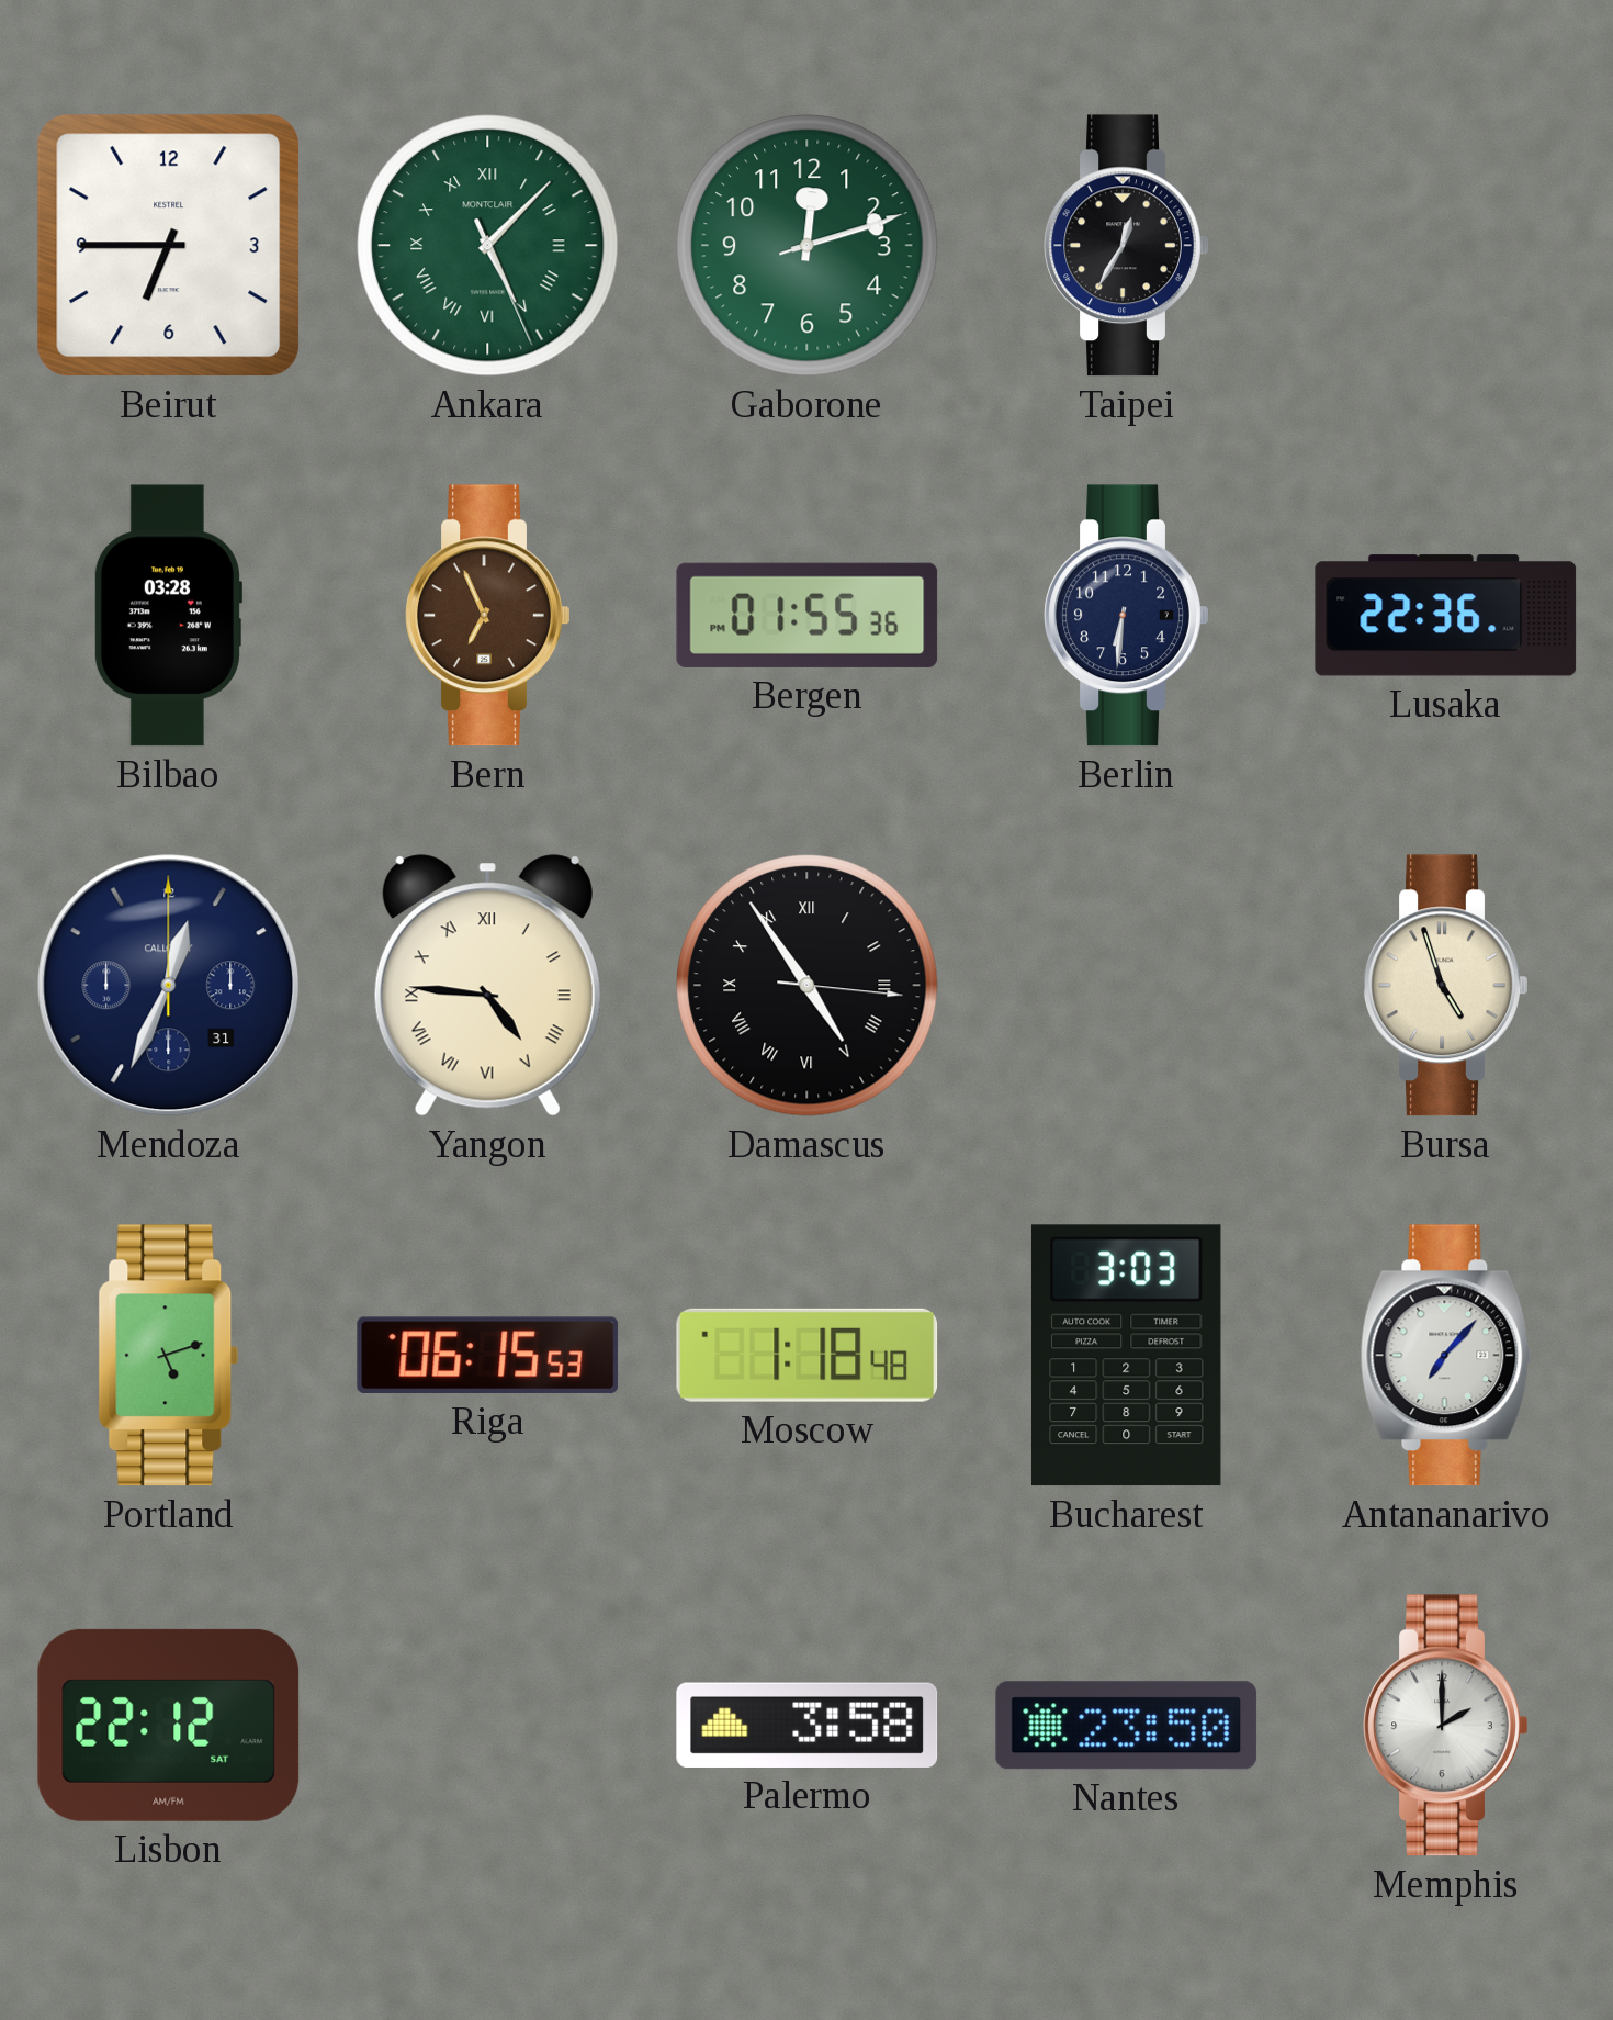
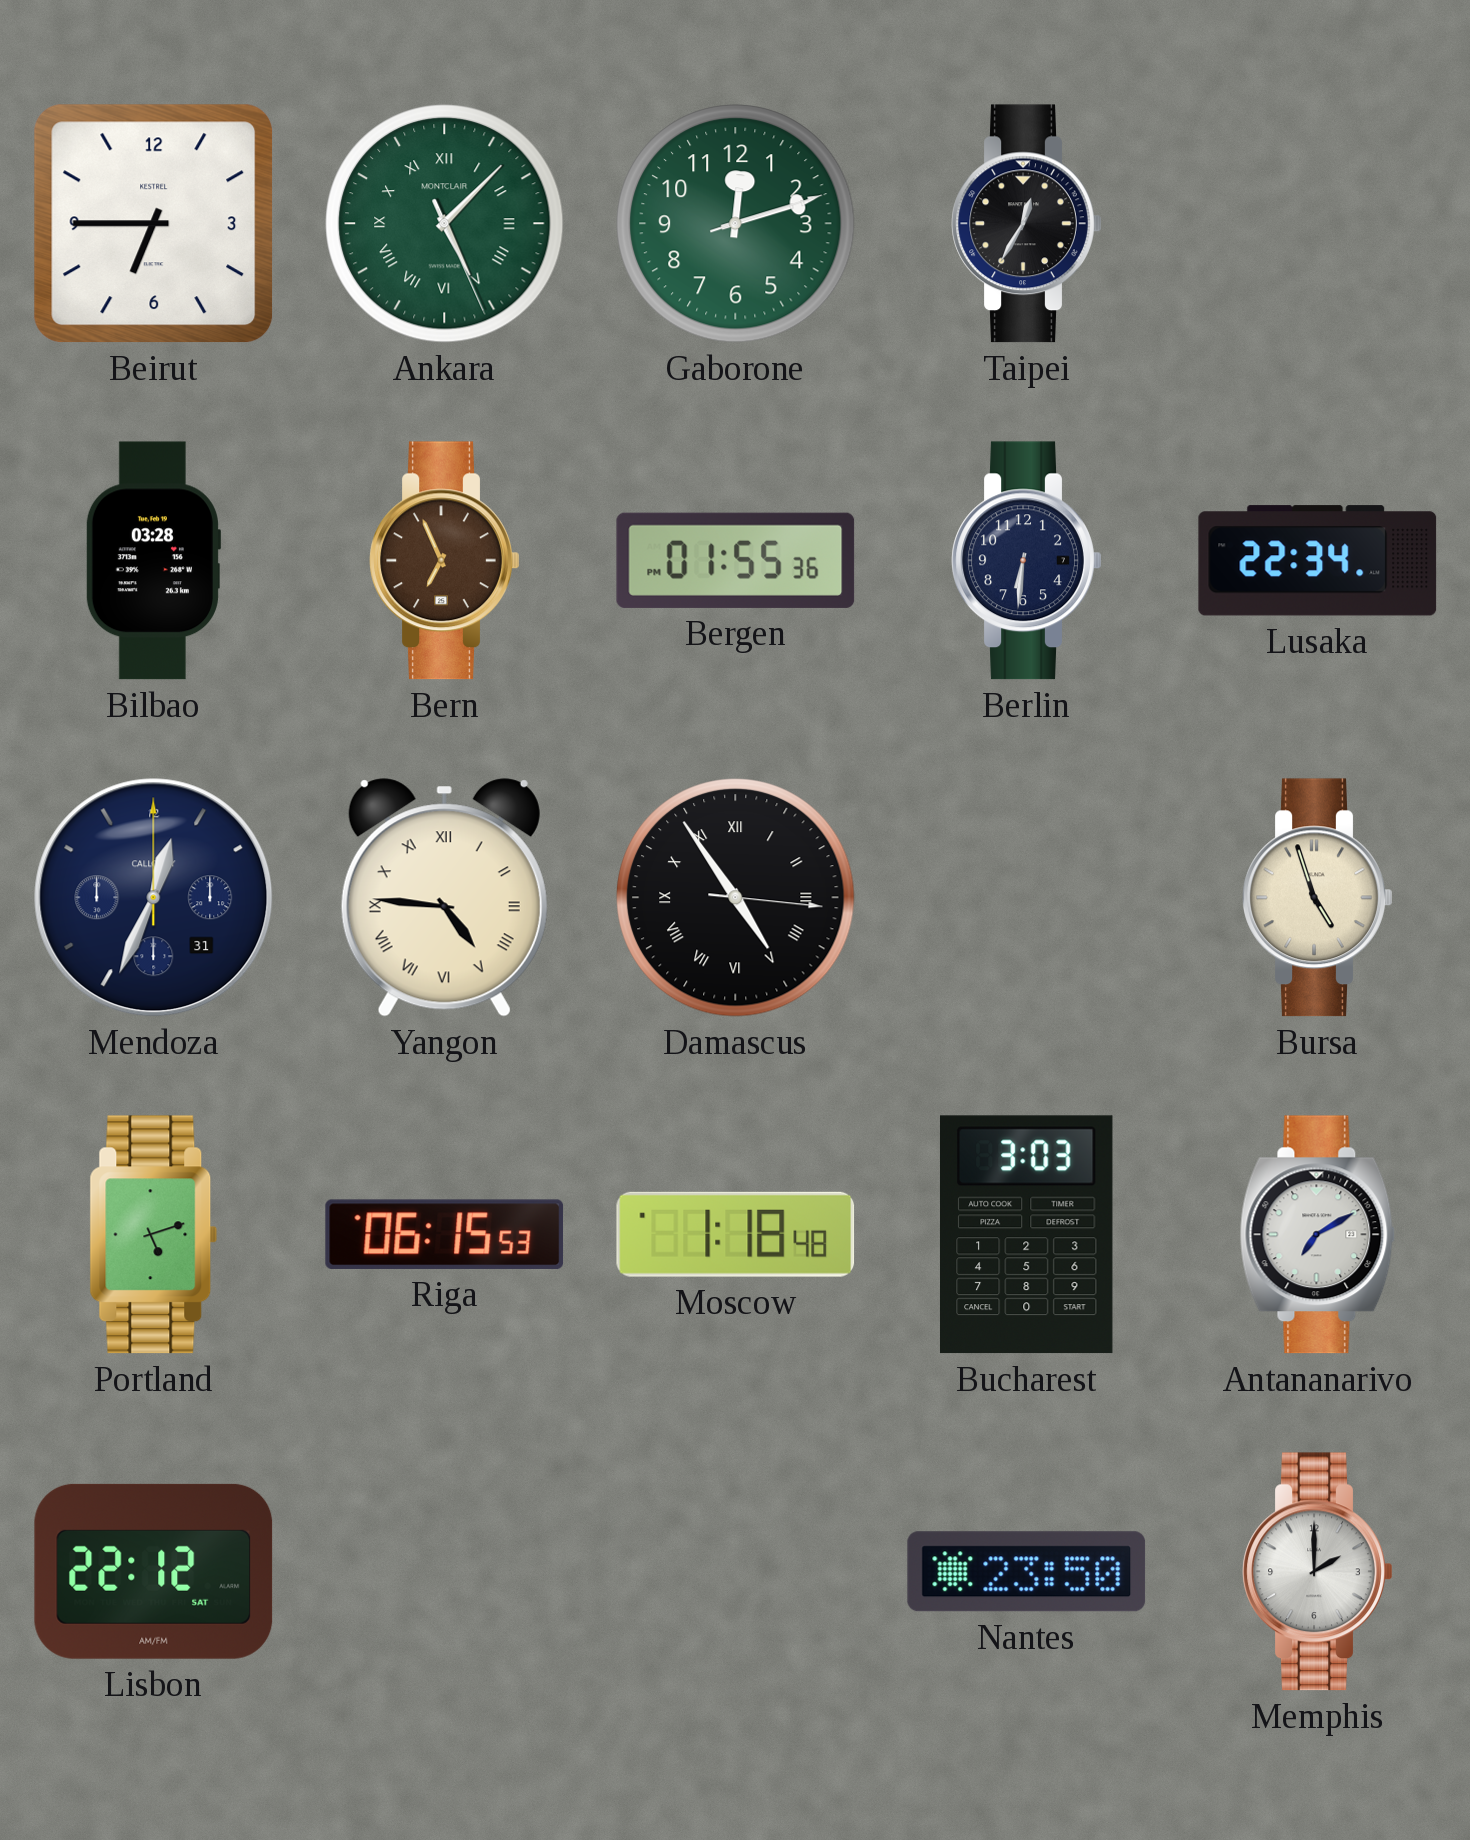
Lusaka: 22:36 -> 22:34
Antananarivo: 7:07 -> 7:10
Palermo: 3:58 -> none
